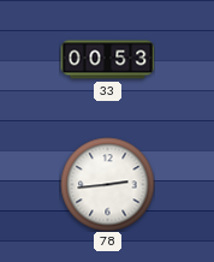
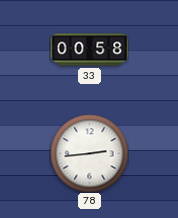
33: 00:53 -> 00:58
